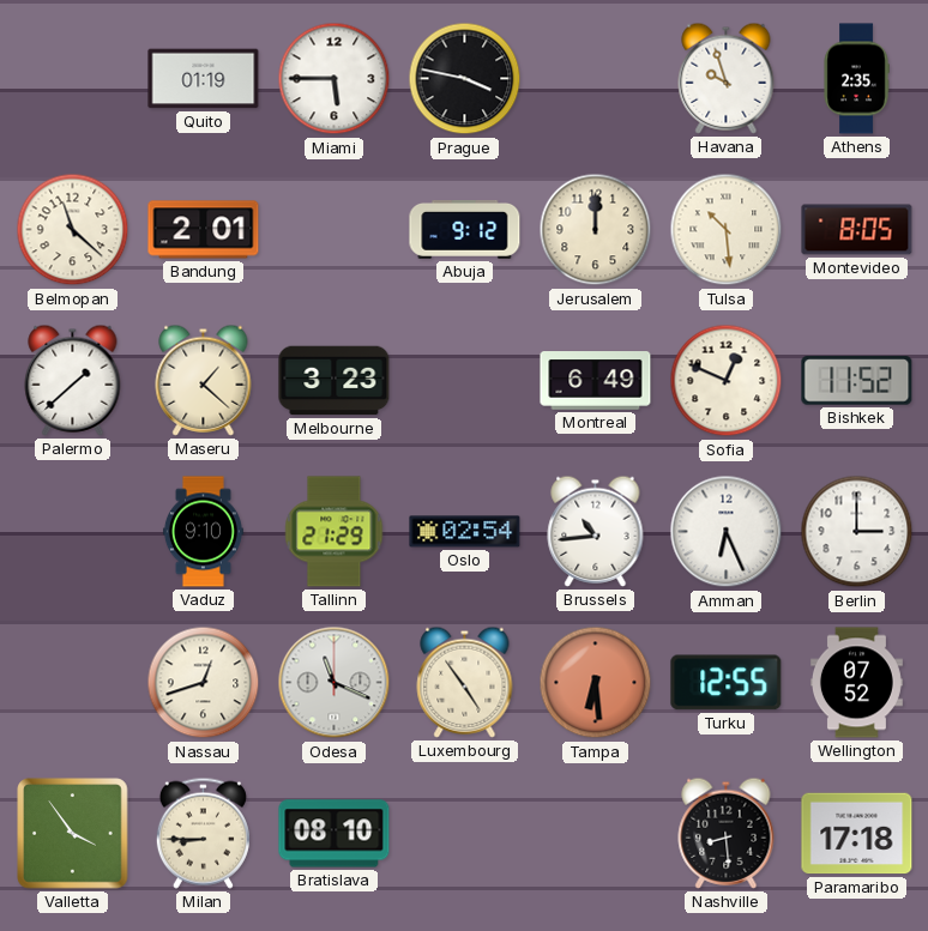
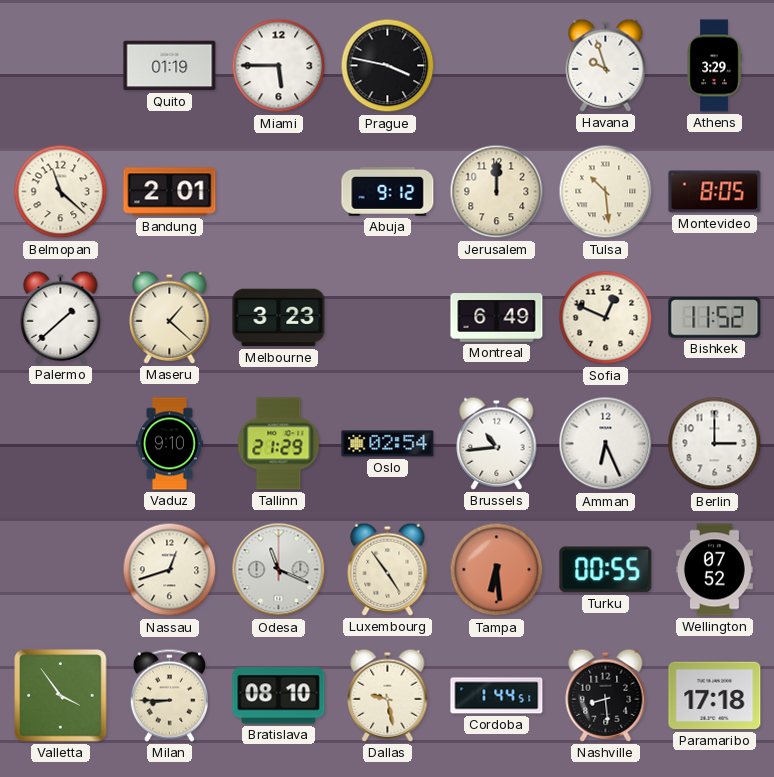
Athens: 2:35 -> 3:29
Turku: 12:55 -> 00:55
Dallas: none -> 9:28
Cordoba: none -> 1:44
